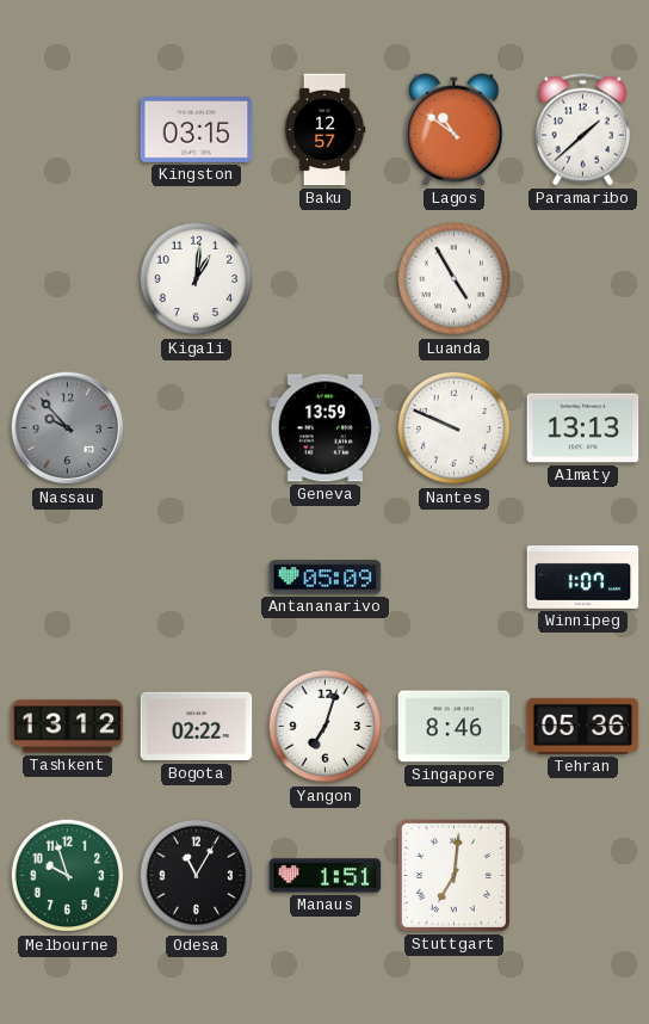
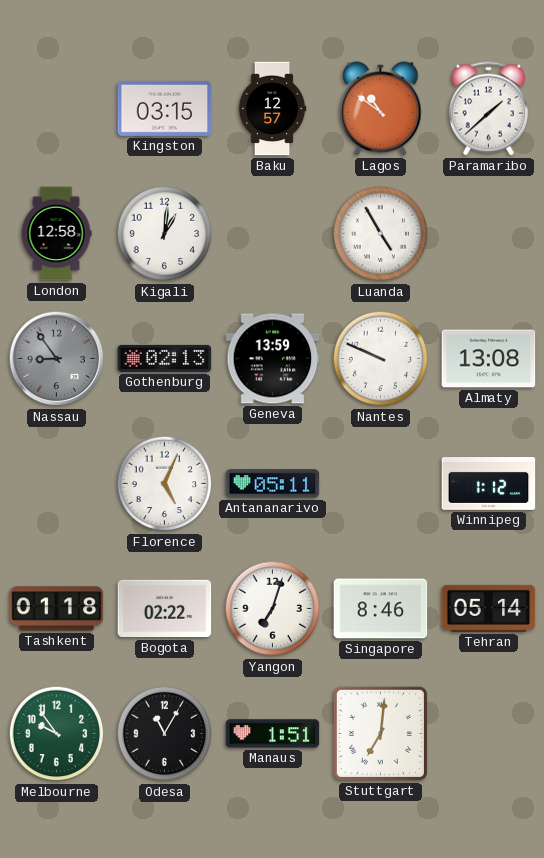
London: none -> 12:58
Nassau: 9:53 -> 8:54
Gothenburg: none -> 02:13
Almaty: 13:13 -> 13:08
Florence: none -> 5:04
Antananarivo: 05:09 -> 05:11
Winnipeg: 1:07 -> 1:12
Tashkent: 13:12 -> 01:18
Tehran: 05:36 -> 05:14
Melbourne: 9:57 -> 9:54
